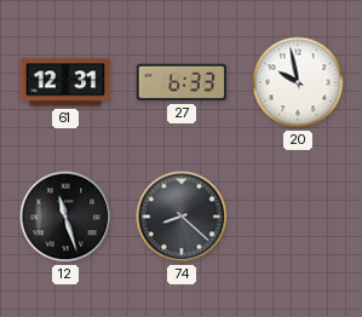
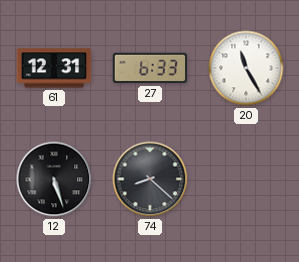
20: 9:58 -> 11:25
12: 11:27 -> 5:27
